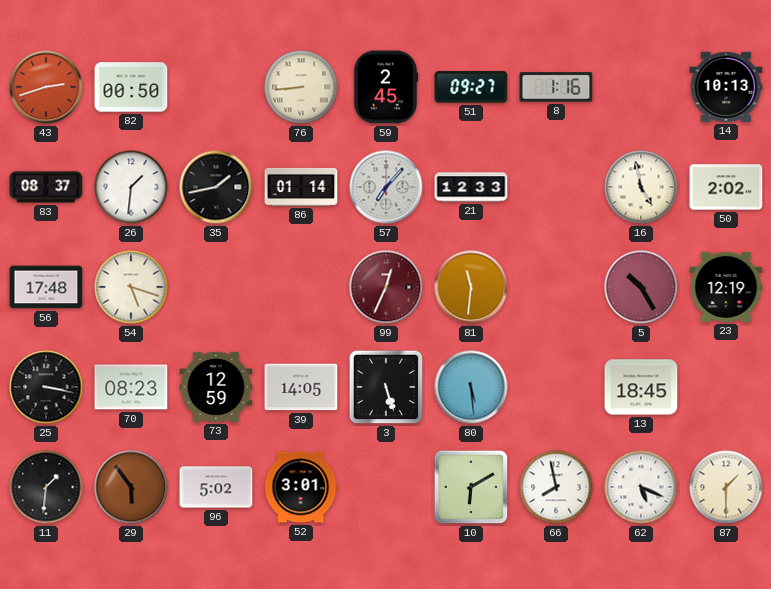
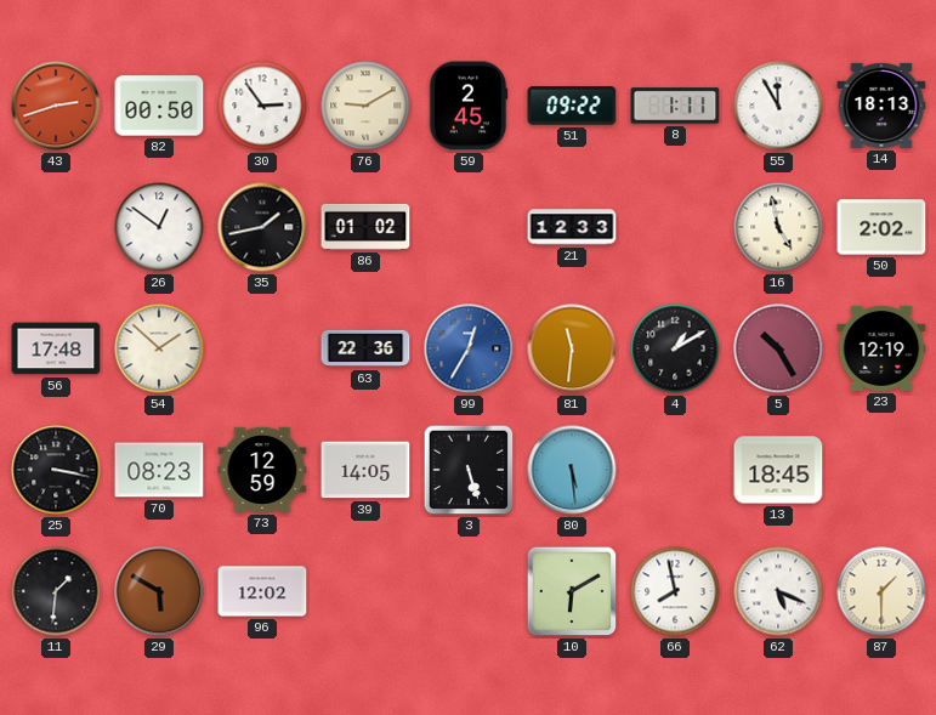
30: none -> 2:54
76: 8:44 -> 9:10
51: 09:27 -> 09:22
8: 1:16 -> 1:11
55: none -> 11:55
14: 10:13 -> 18:13
83: 08:37 -> none
26: 1:31 -> 12:51
86: 01:14 -> 01:02
57: 7:07 -> none
54: 5:18 -> 1:52
63: none -> 22:36
99: 12:34 -> 12:35
99 dial: burgundy -> blue
4: none -> 1:10
29: 5:54 -> 5:50
96: 5:02 -> 12:02
52: 3:01 -> none
